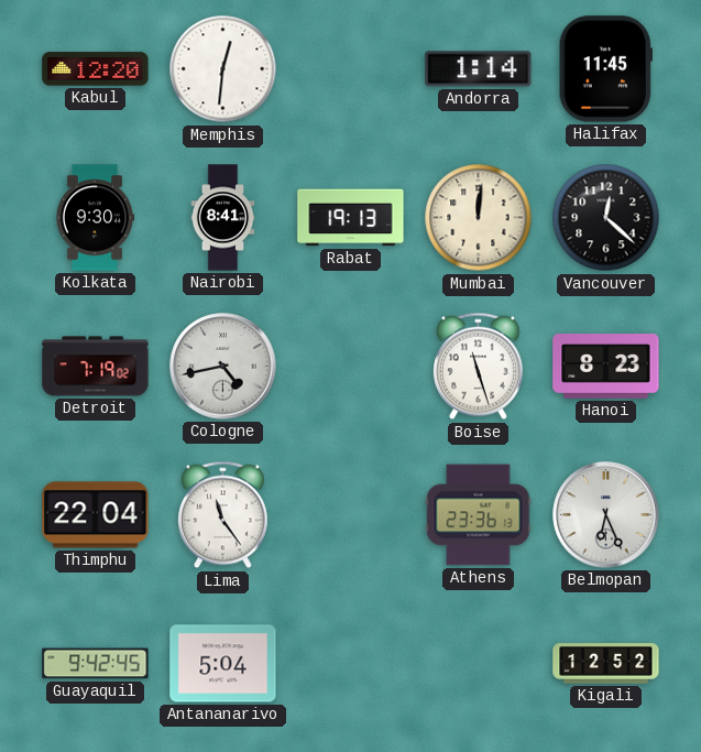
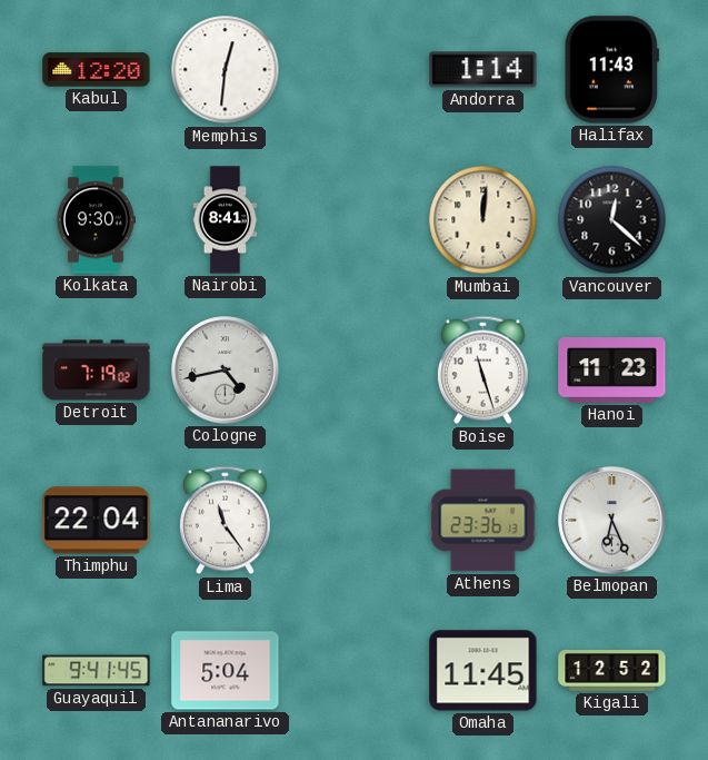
Halifax: 11:45 -> 11:43
Rabat: 19:13 -> none
Hanoi: 8:23 -> 11:23
Guayaquil: 9:42 -> 9:41
Omaha: none -> 11:45
